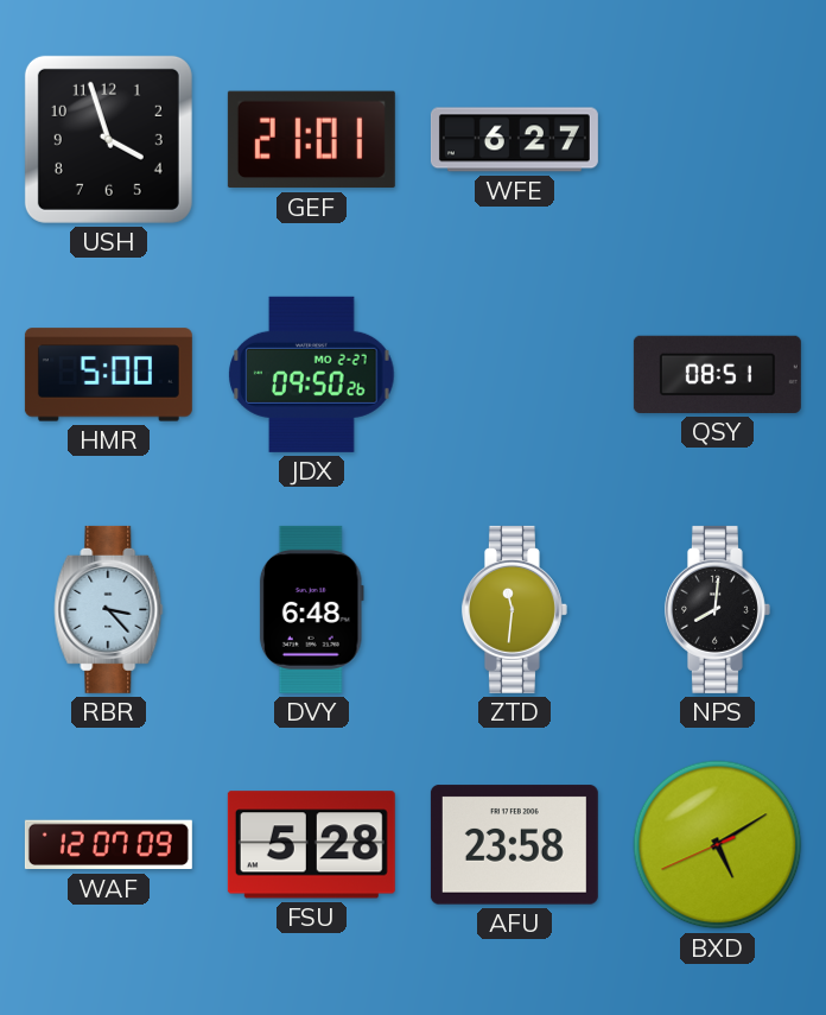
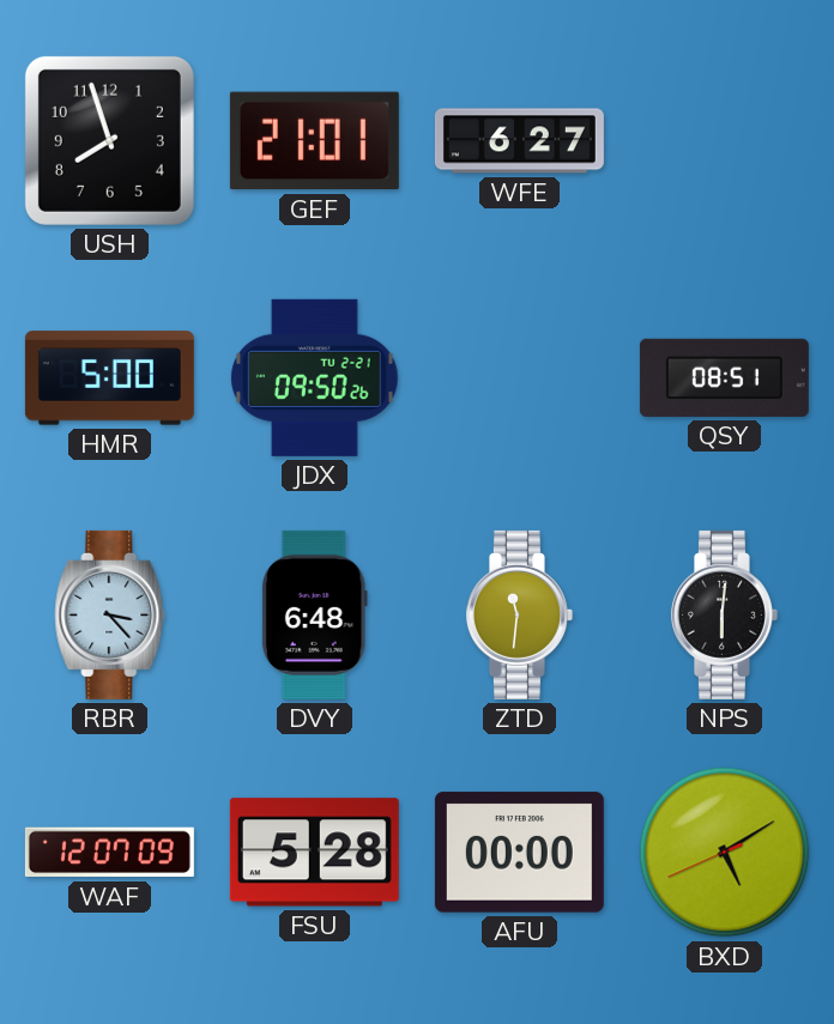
USH: 3:57 -> 7:57
JDX date: MO 2-27 -> TU 2-21
NPS: 8:01 -> 6:01
AFU: 23:58 -> 00:00
